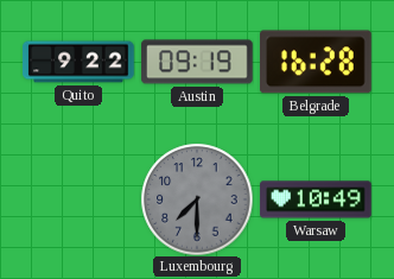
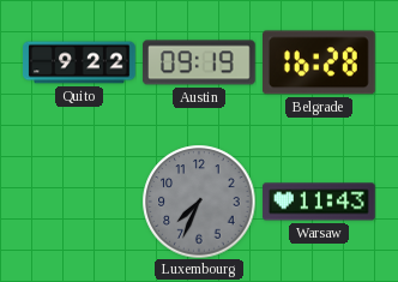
Luxembourg: 7:30 -> 7:34
Warsaw: 10:49 -> 11:43
